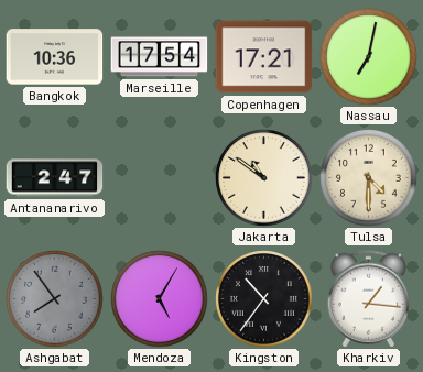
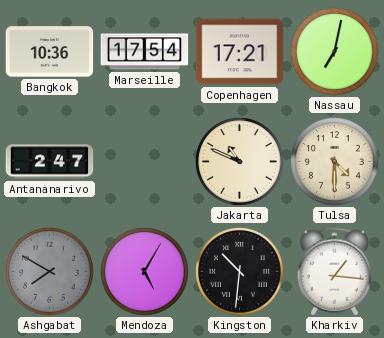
Jakarta: 10:51 -> 10:49
Ashgabat: 7:54 -> 7:50
Kingston: 10:36 -> 10:31
